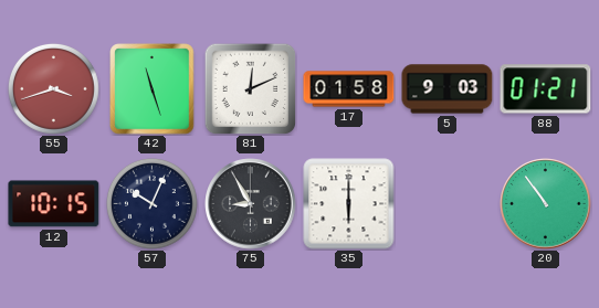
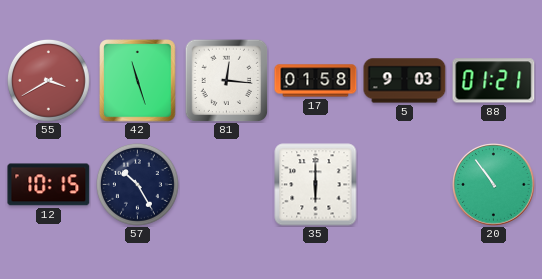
55: 3:42 -> 3:40
81: 12:11 -> 12:16
57: 10:04 -> 10:25
75: 8:55 -> none
